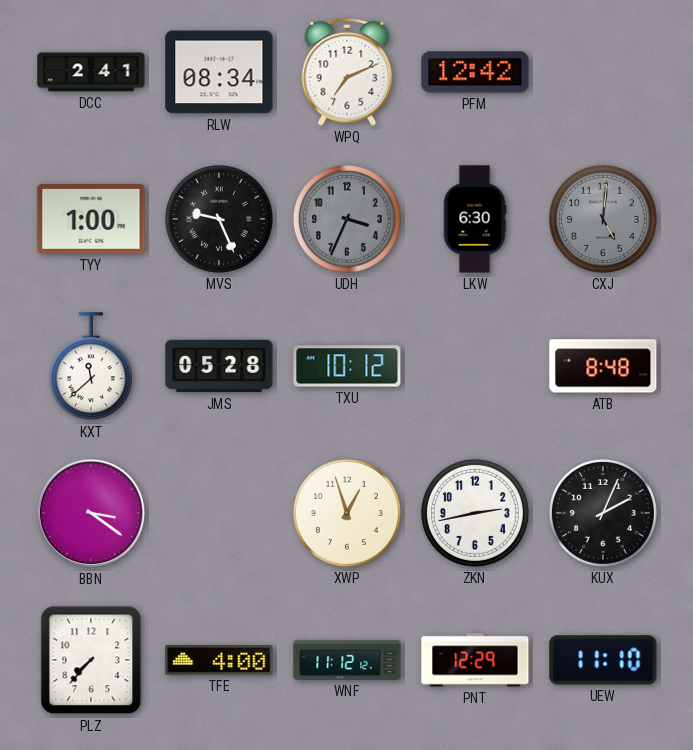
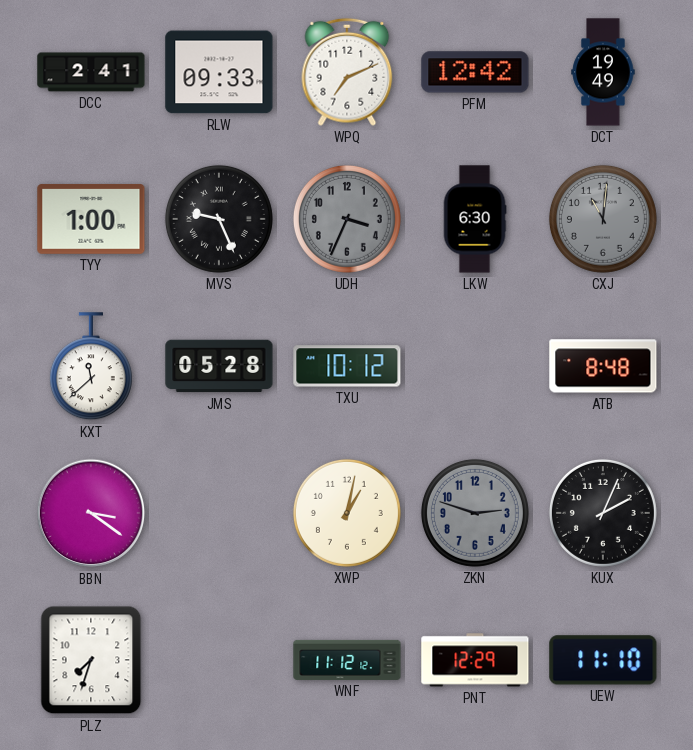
RLW: 08:34 -> 09:33
DCT: none -> 19:49
CXJ: 5:01 -> 11:01
XWP: 12:57 -> 1:02
ZKN: 2:43 -> 2:48
ZKN dial: white -> grey
PLZ: 7:37 -> 7:33
TFE: 4:00 -> none
